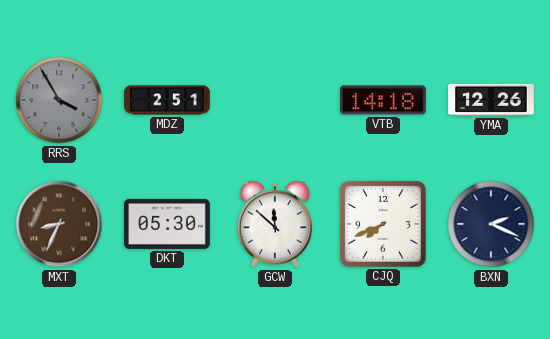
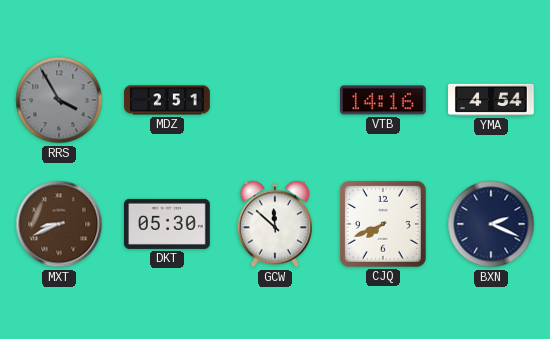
VTB: 14:18 -> 14:16
YMA: 12:26 -> 4:54
MXT: 8:34 -> 8:41
